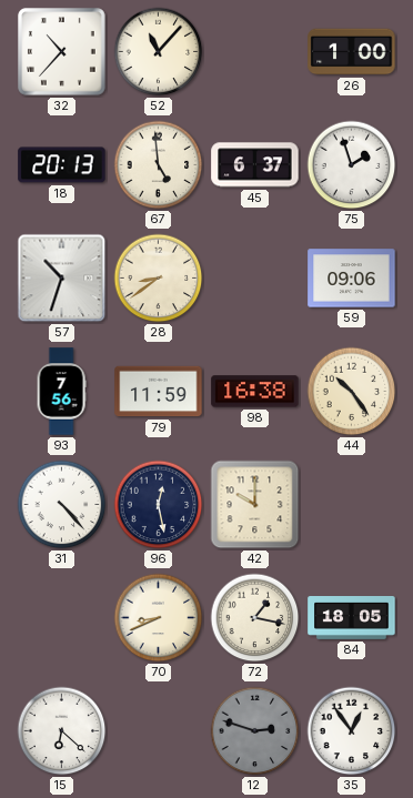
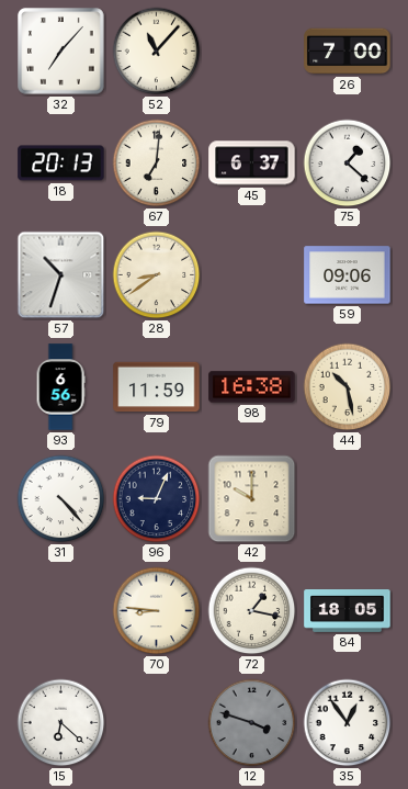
32: 10:37 -> 7:07
26: 1:00 -> 7:00
67: 4:59 -> 7:01
75: 1:57 -> 1:22
93: 7:56 -> 6:56
44: 10:24 -> 10:28
96: 12:28 -> 9:04
70: 8:41 -> 8:46
12: 2:48 -> 3:48
